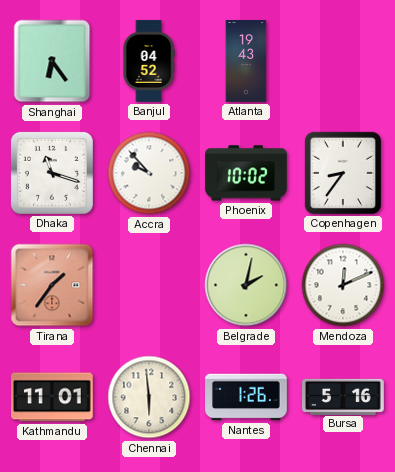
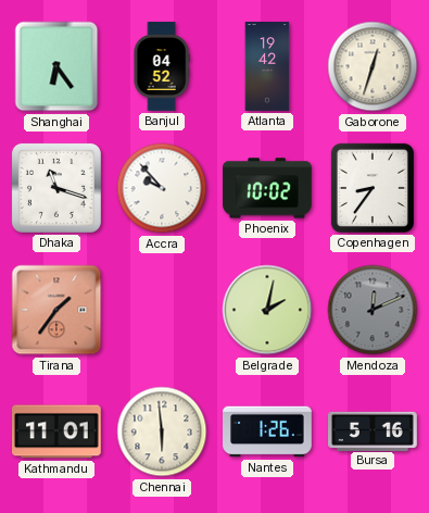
Atlanta: 19:43 -> 19:42
Gaborone: none -> 12:33
Mendoza dial: white -> grey
